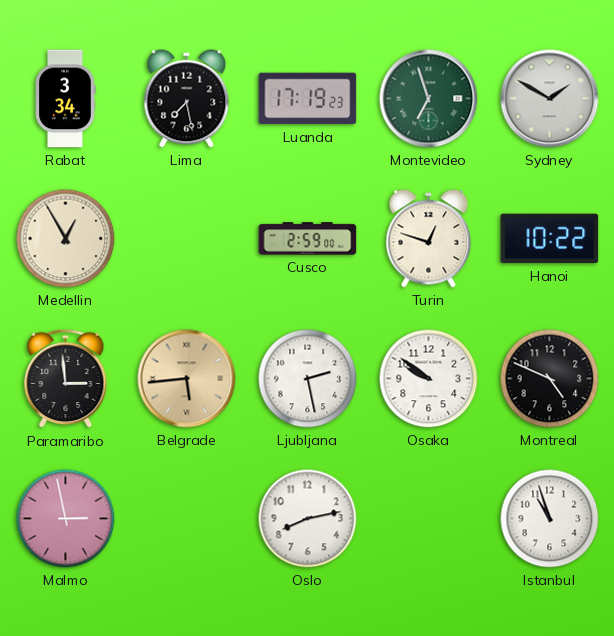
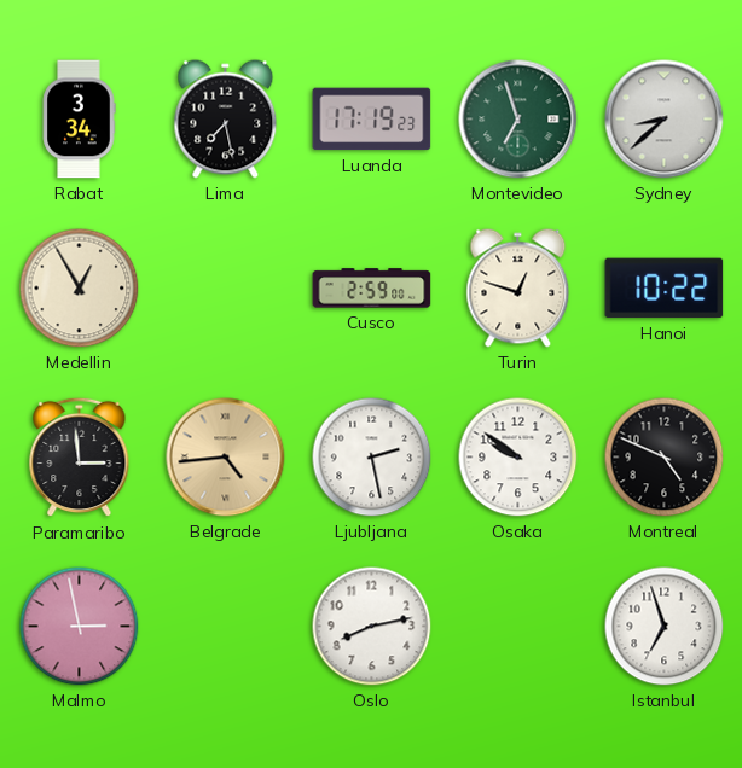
Sydney: 1:50 -> 8:38
Belgrade: 5:44 -> 4:44
Istanbul: 10:57 -> 6:57
